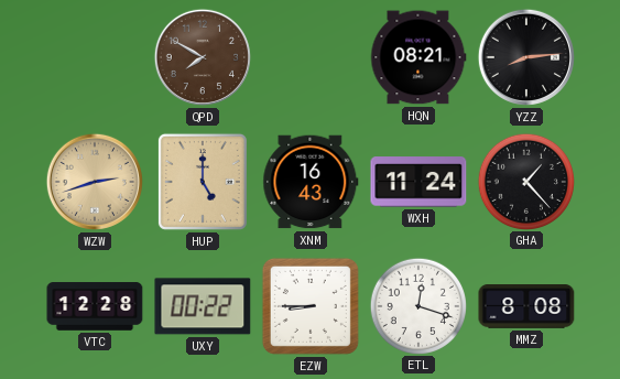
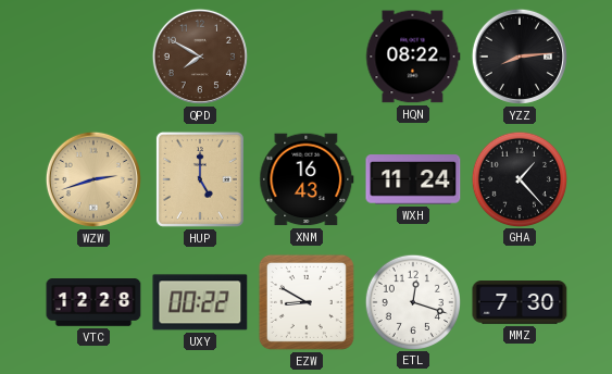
HQN: 08:21 -> 08:22
EZW: 8:45 -> 8:50
MMZ: 8:08 -> 7:30
